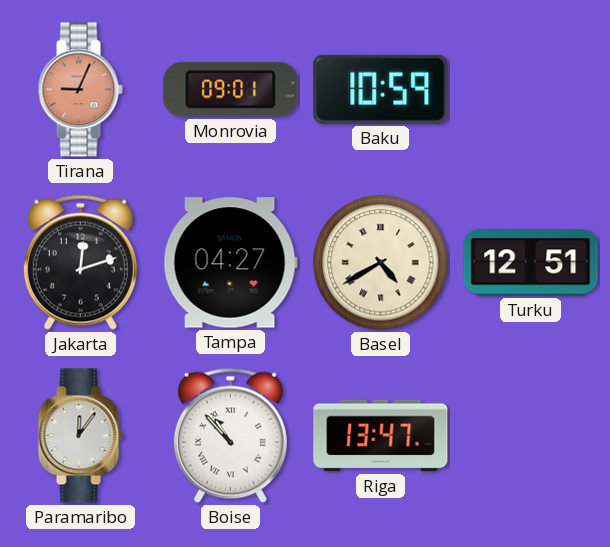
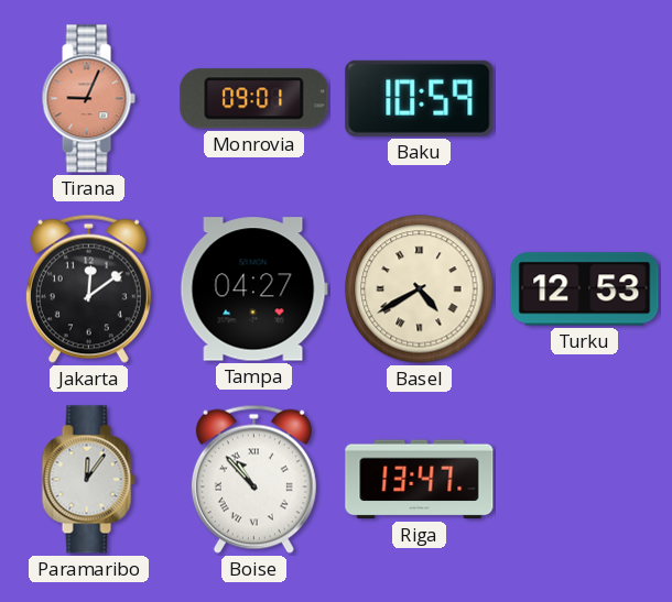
Jakarta: 12:12 -> 12:09
Turku: 12:51 -> 12:53
